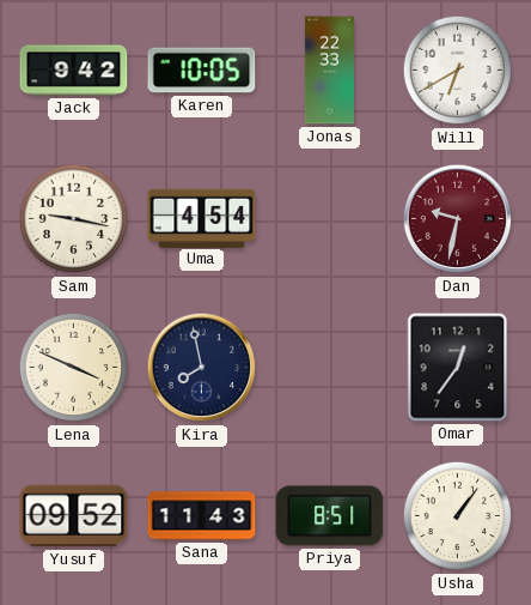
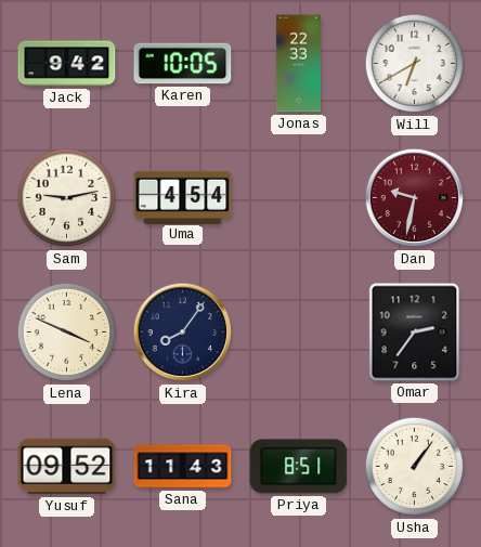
Sam: 9:17 -> 9:13
Kira: 7:58 -> 8:06
Omar: 12:36 -> 2:36
